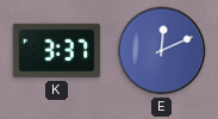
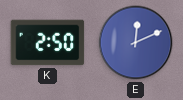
K: 3:37 -> 2:50
